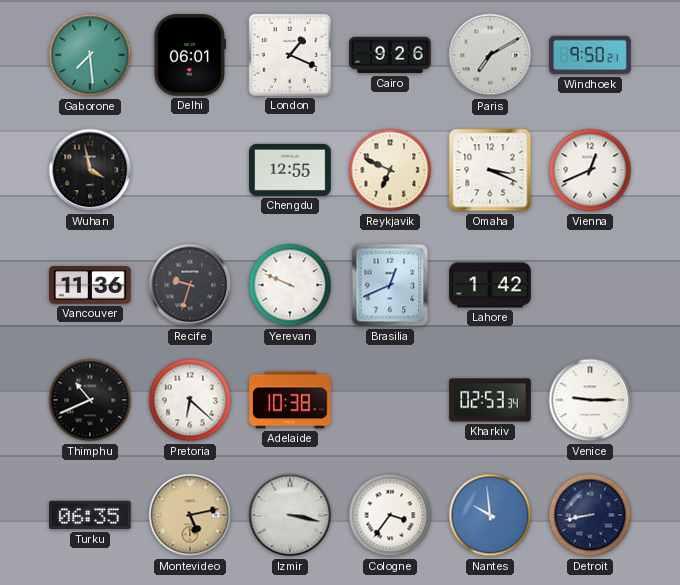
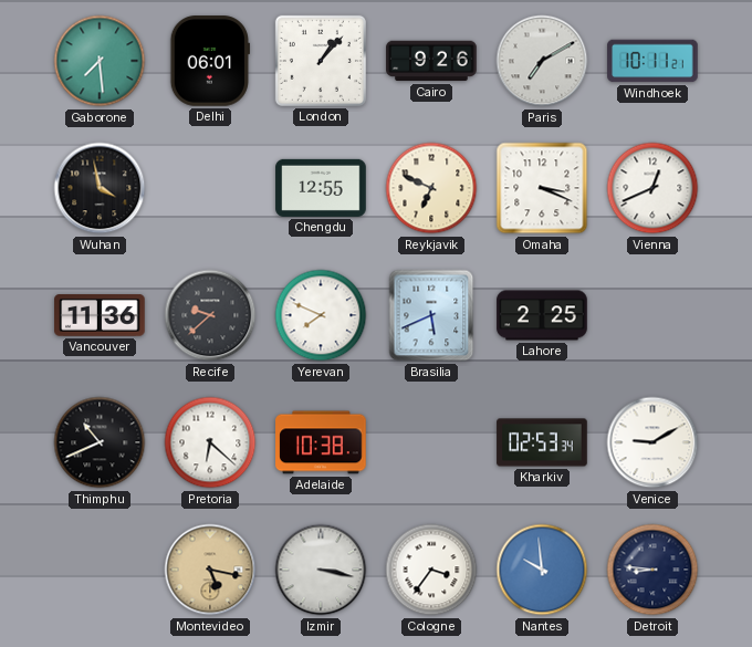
London: 1:19 -> 1:07
Windhoek: 9:50 -> 10:11
Recife: 9:33 -> 9:38
Yerevan: 9:49 -> 7:49
Brasilia: 12:41 -> 5:41
Lahore: 1:42 -> 2:25
Venice: 9:15 -> 9:10
Turku: 06:35 -> none
Montevideo: 5:13 -> 5:17
Detroit: 8:43 -> 8:46
